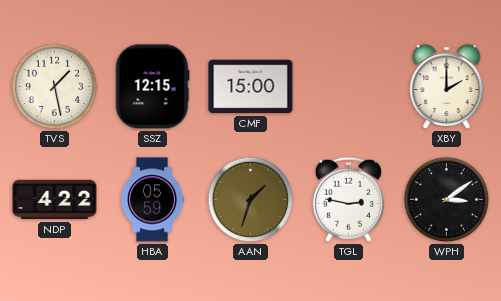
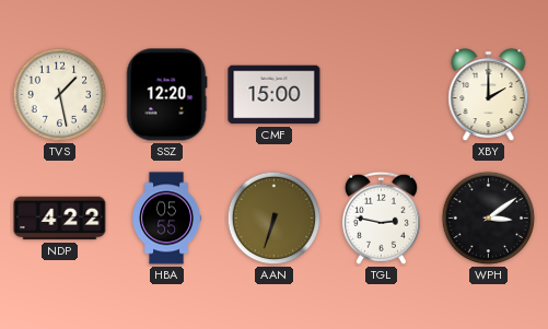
SSZ: 12:15 -> 12:20
HBA: 05:59 -> 05:55
AAN: 1:33 -> 6:33
